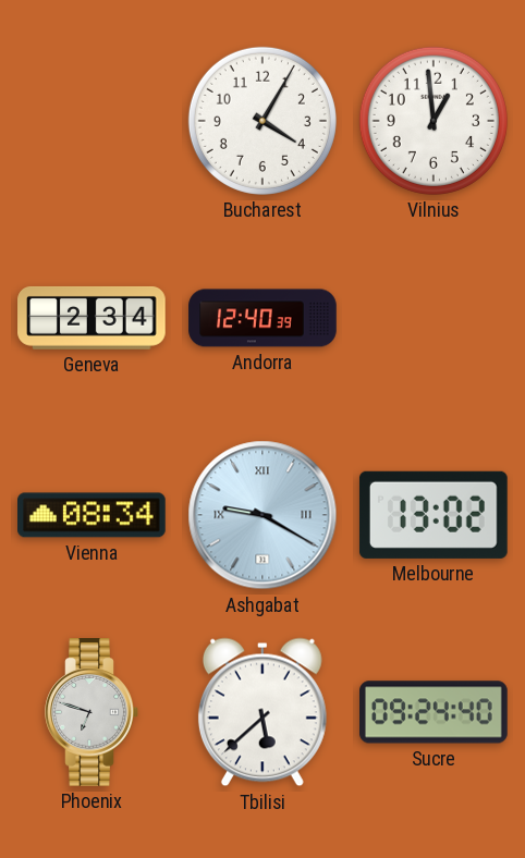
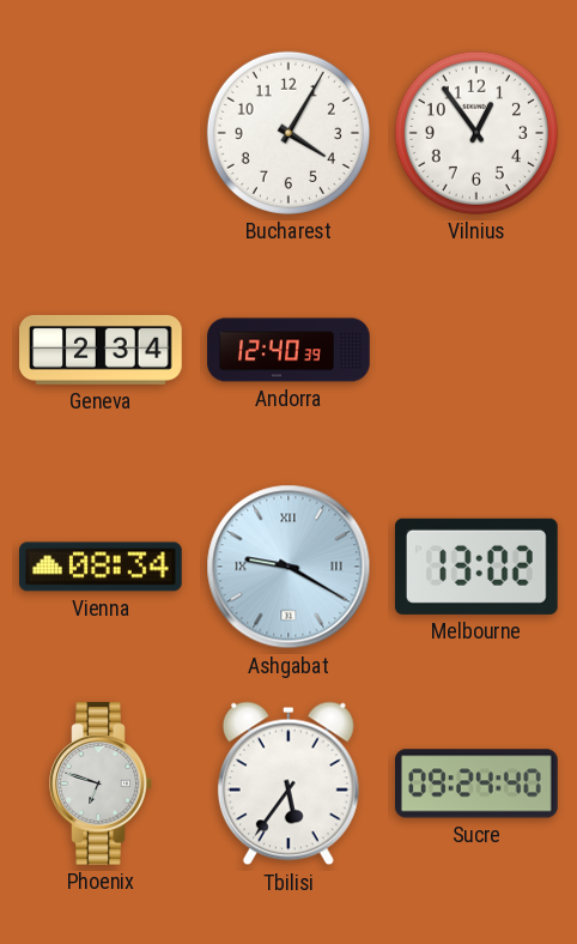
Vilnius: 12:59 -> 12:54
Tbilisi: 5:38 -> 5:36
